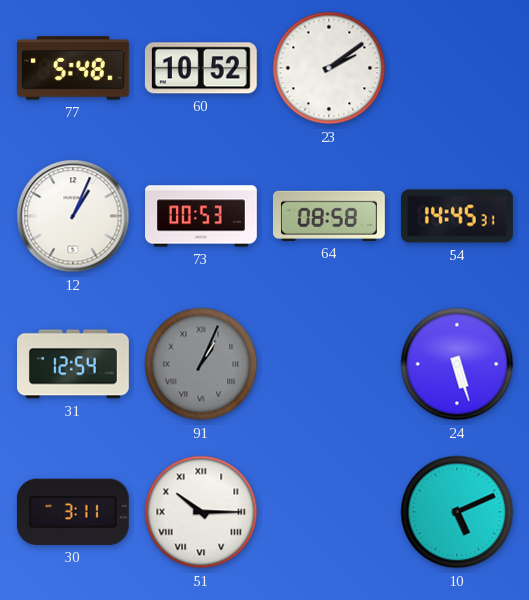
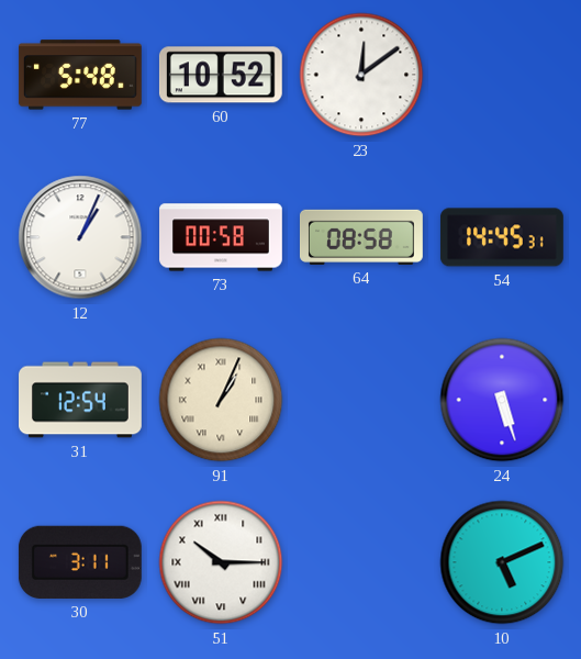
23: 2:09 -> 12:09
73: 00:53 -> 00:58
91 dial: grey -> cream
